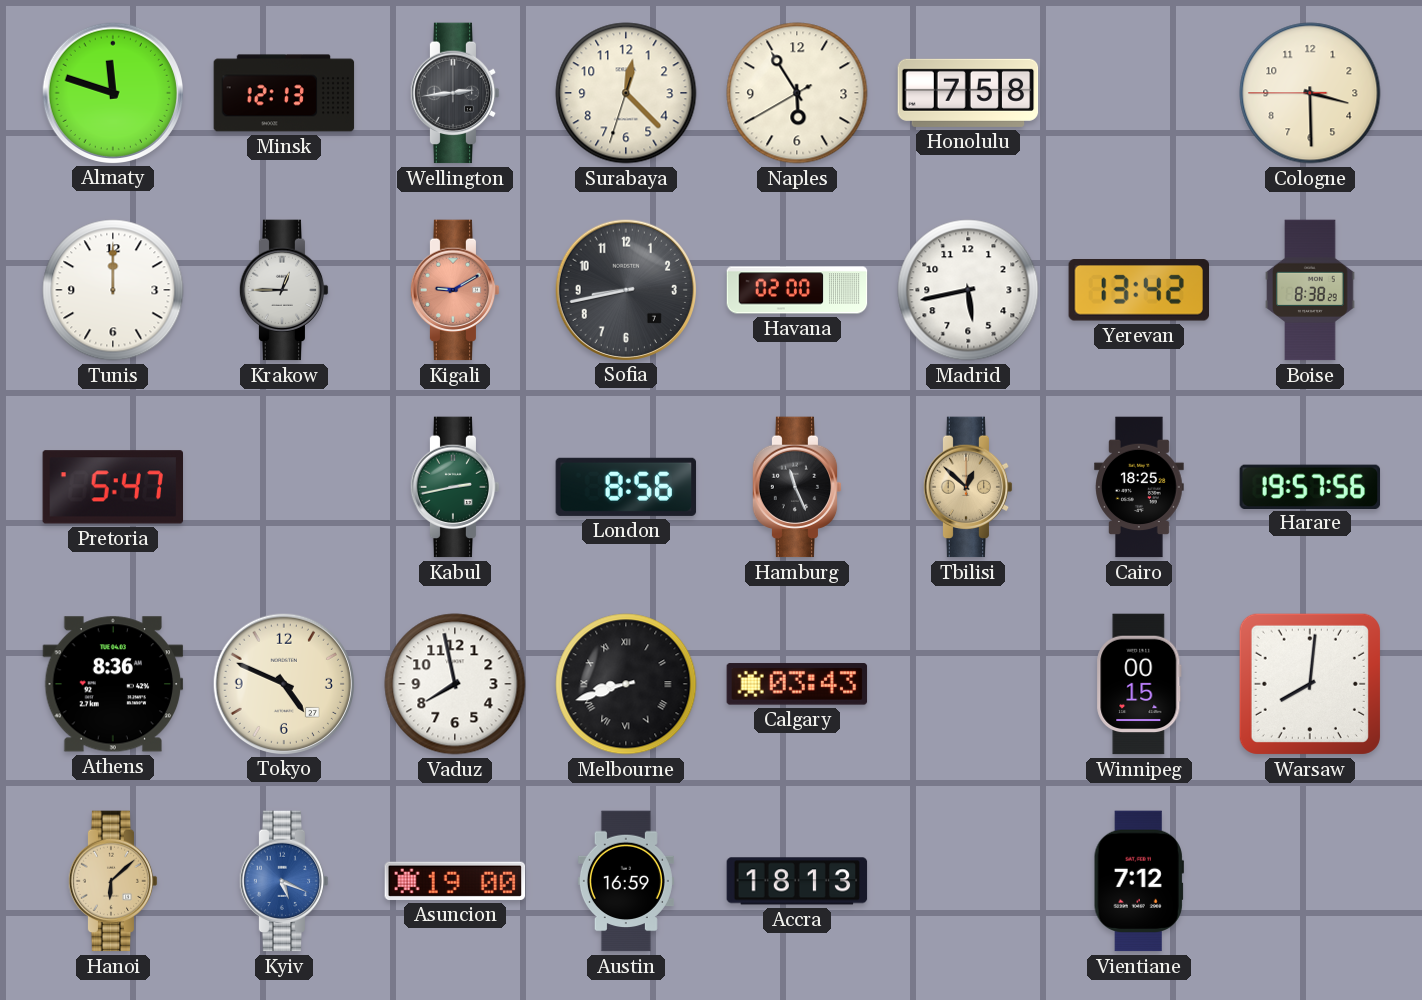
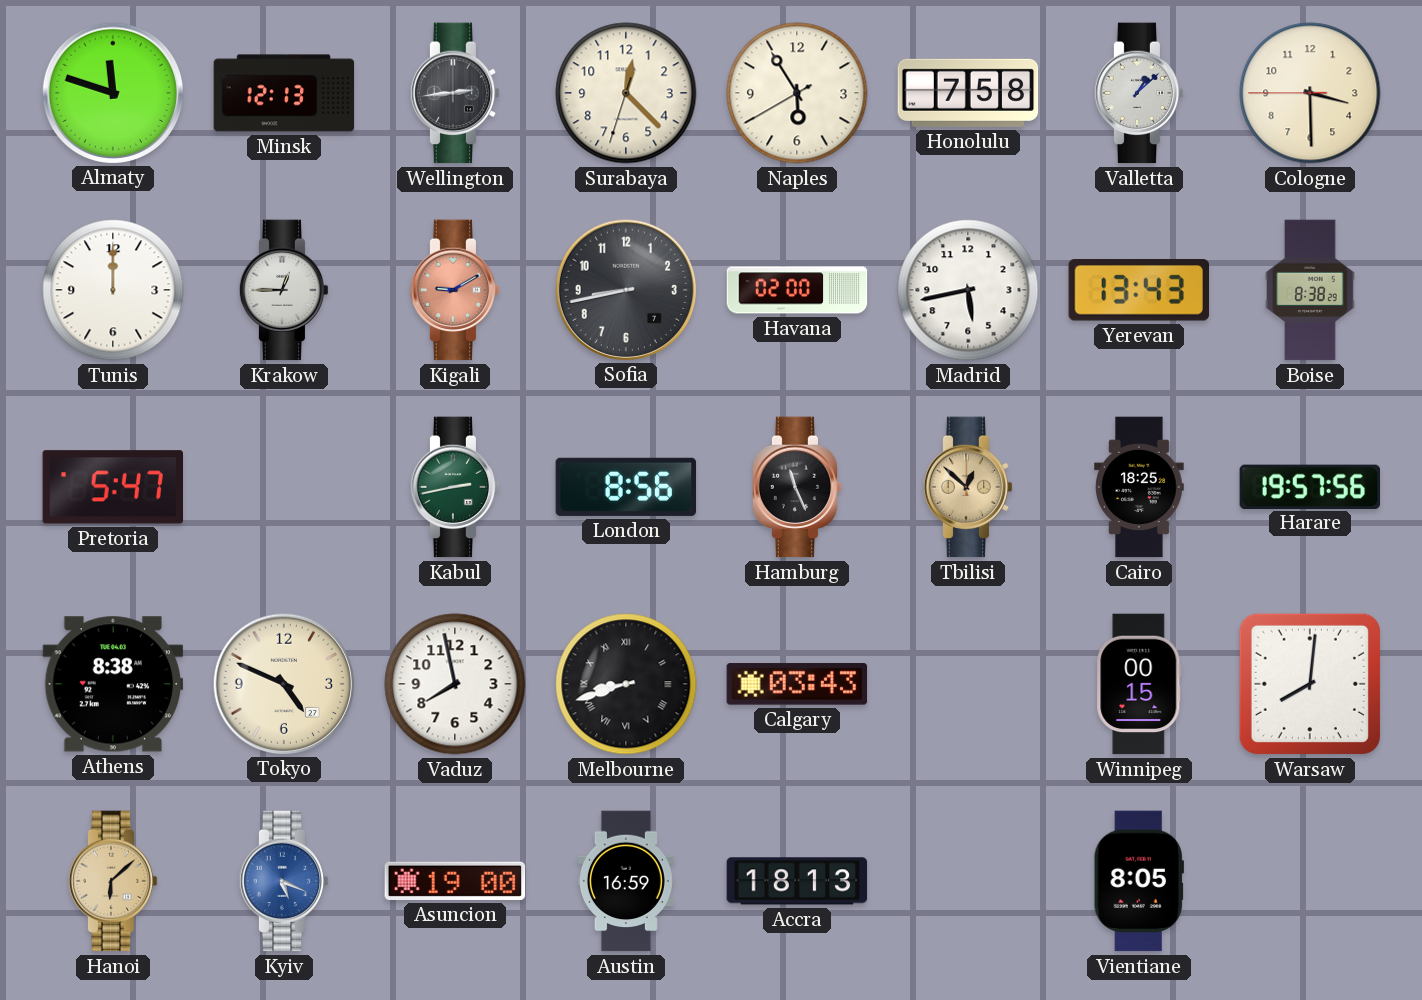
Valletta: none -> 1:08
Yerevan: 13:42 -> 13:43
Athens: 8:36 -> 8:38
Vientiane: 7:12 -> 8:05
